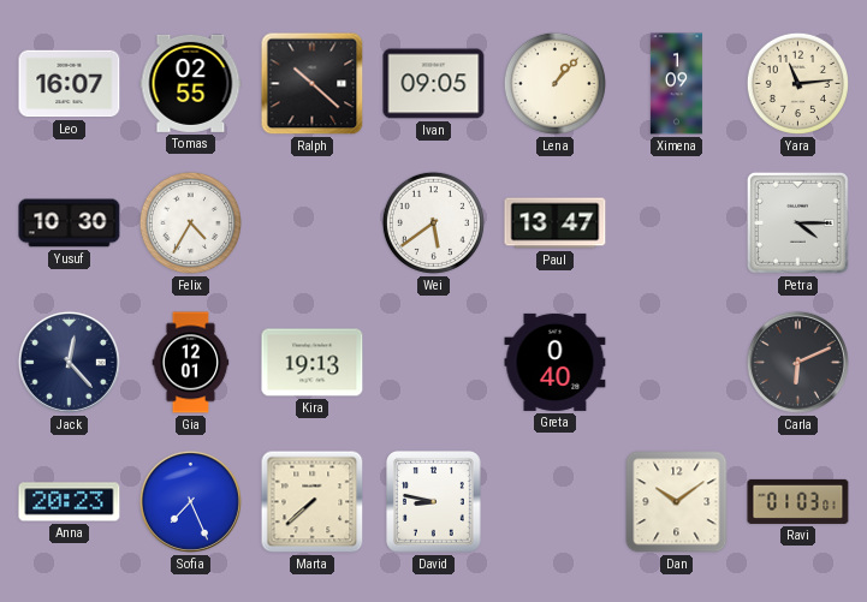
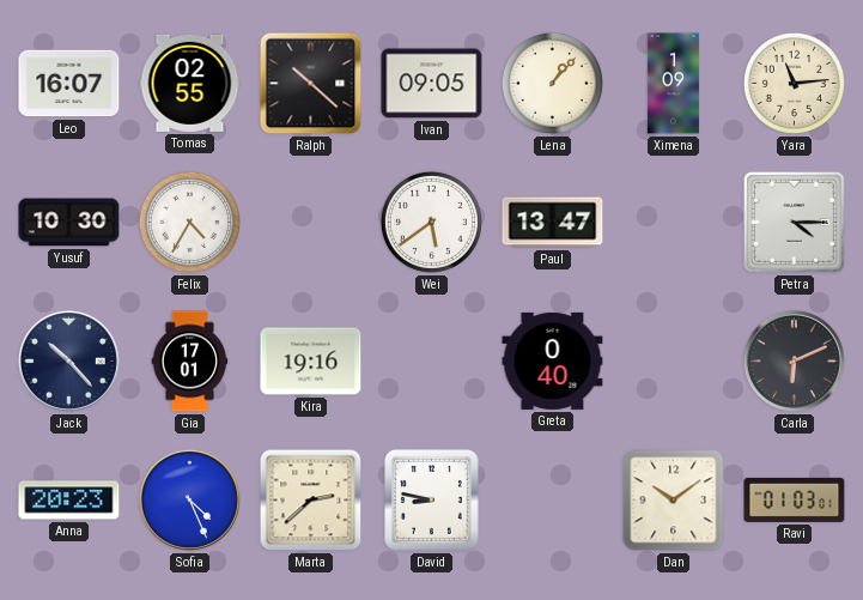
Jack: 12:23 -> 10:23
Gia: 12:01 -> 17:01
Kira: 19:13 -> 19:16
Sofia: 7:26 -> 4:26
Marta: 7:38 -> 2:38
